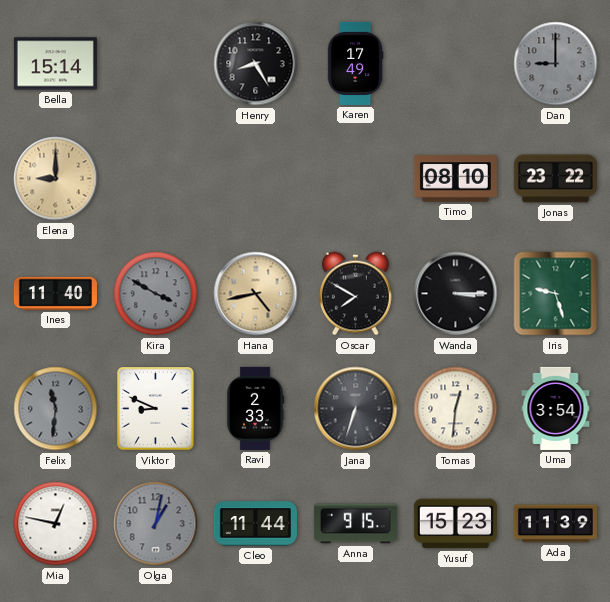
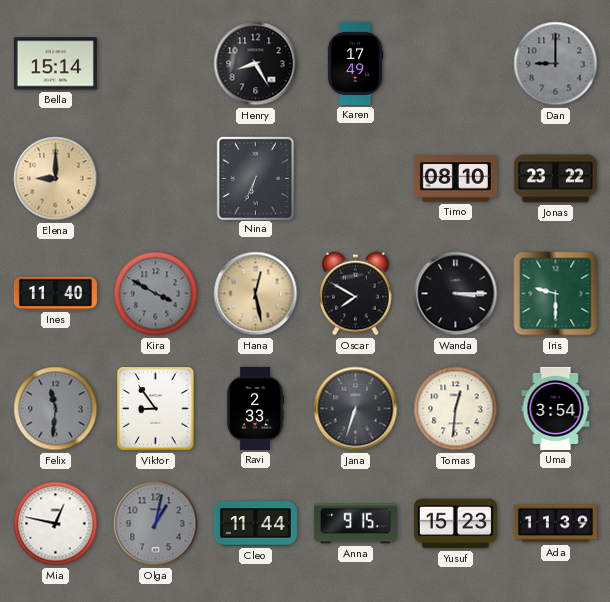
Nina: none -> 6:34
Hana: 4:43 -> 12:28
Iris: 9:27 -> 9:30
Viktor: 8:49 -> 8:54
